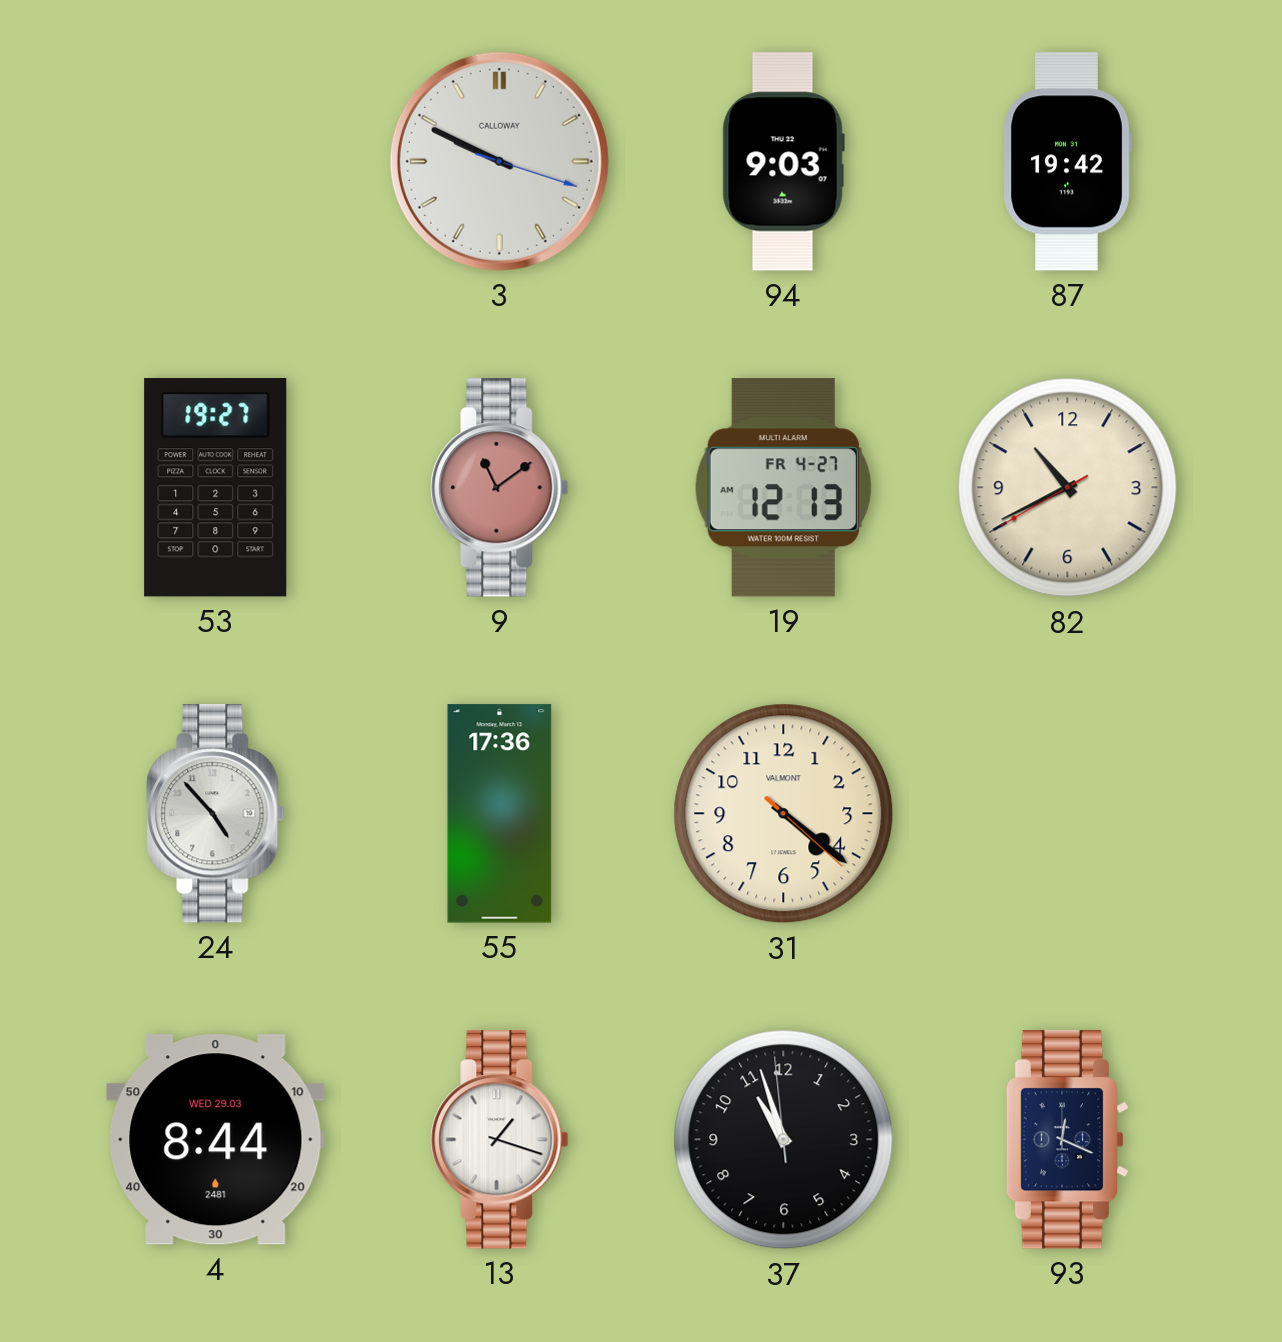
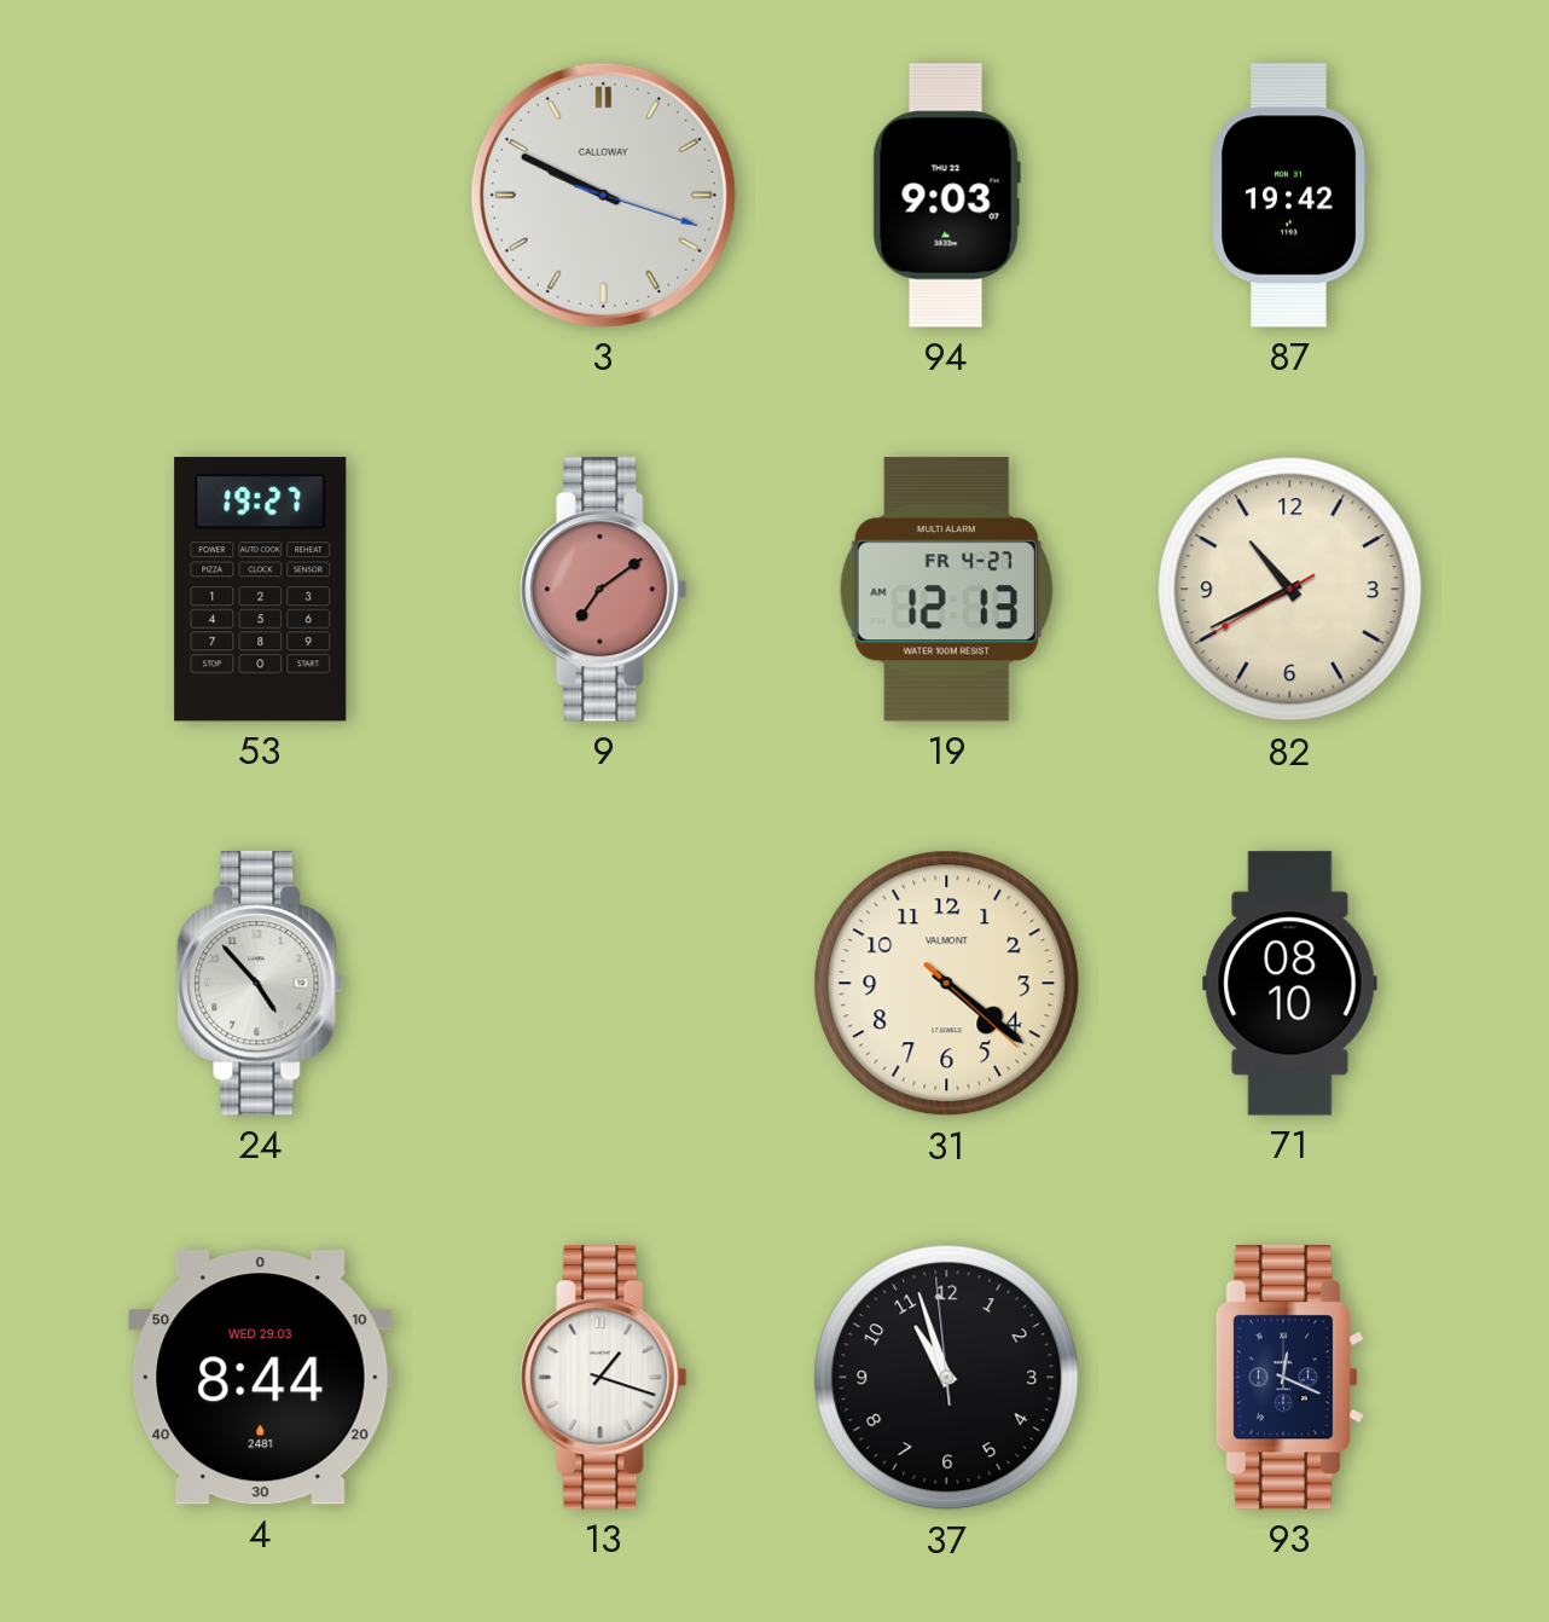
9: 11:09 -> 7:09
55: 17:36 -> none
71: none -> 08:10
